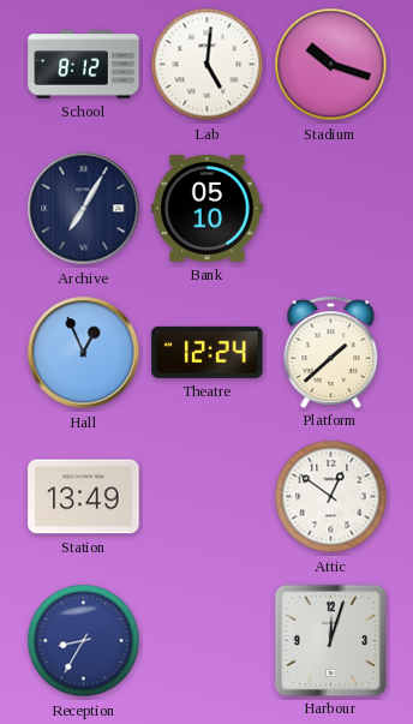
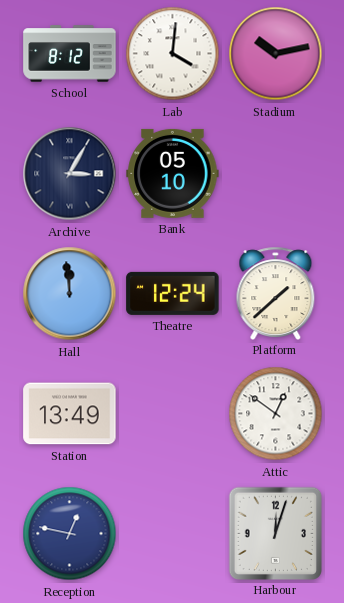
Lab: 5:01 -> 4:01
Stadium: 10:18 -> 10:13
Archive: 7:05 -> 3:05
Hall: 12:56 -> 11:59
Reception: 8:35 -> 12:47
